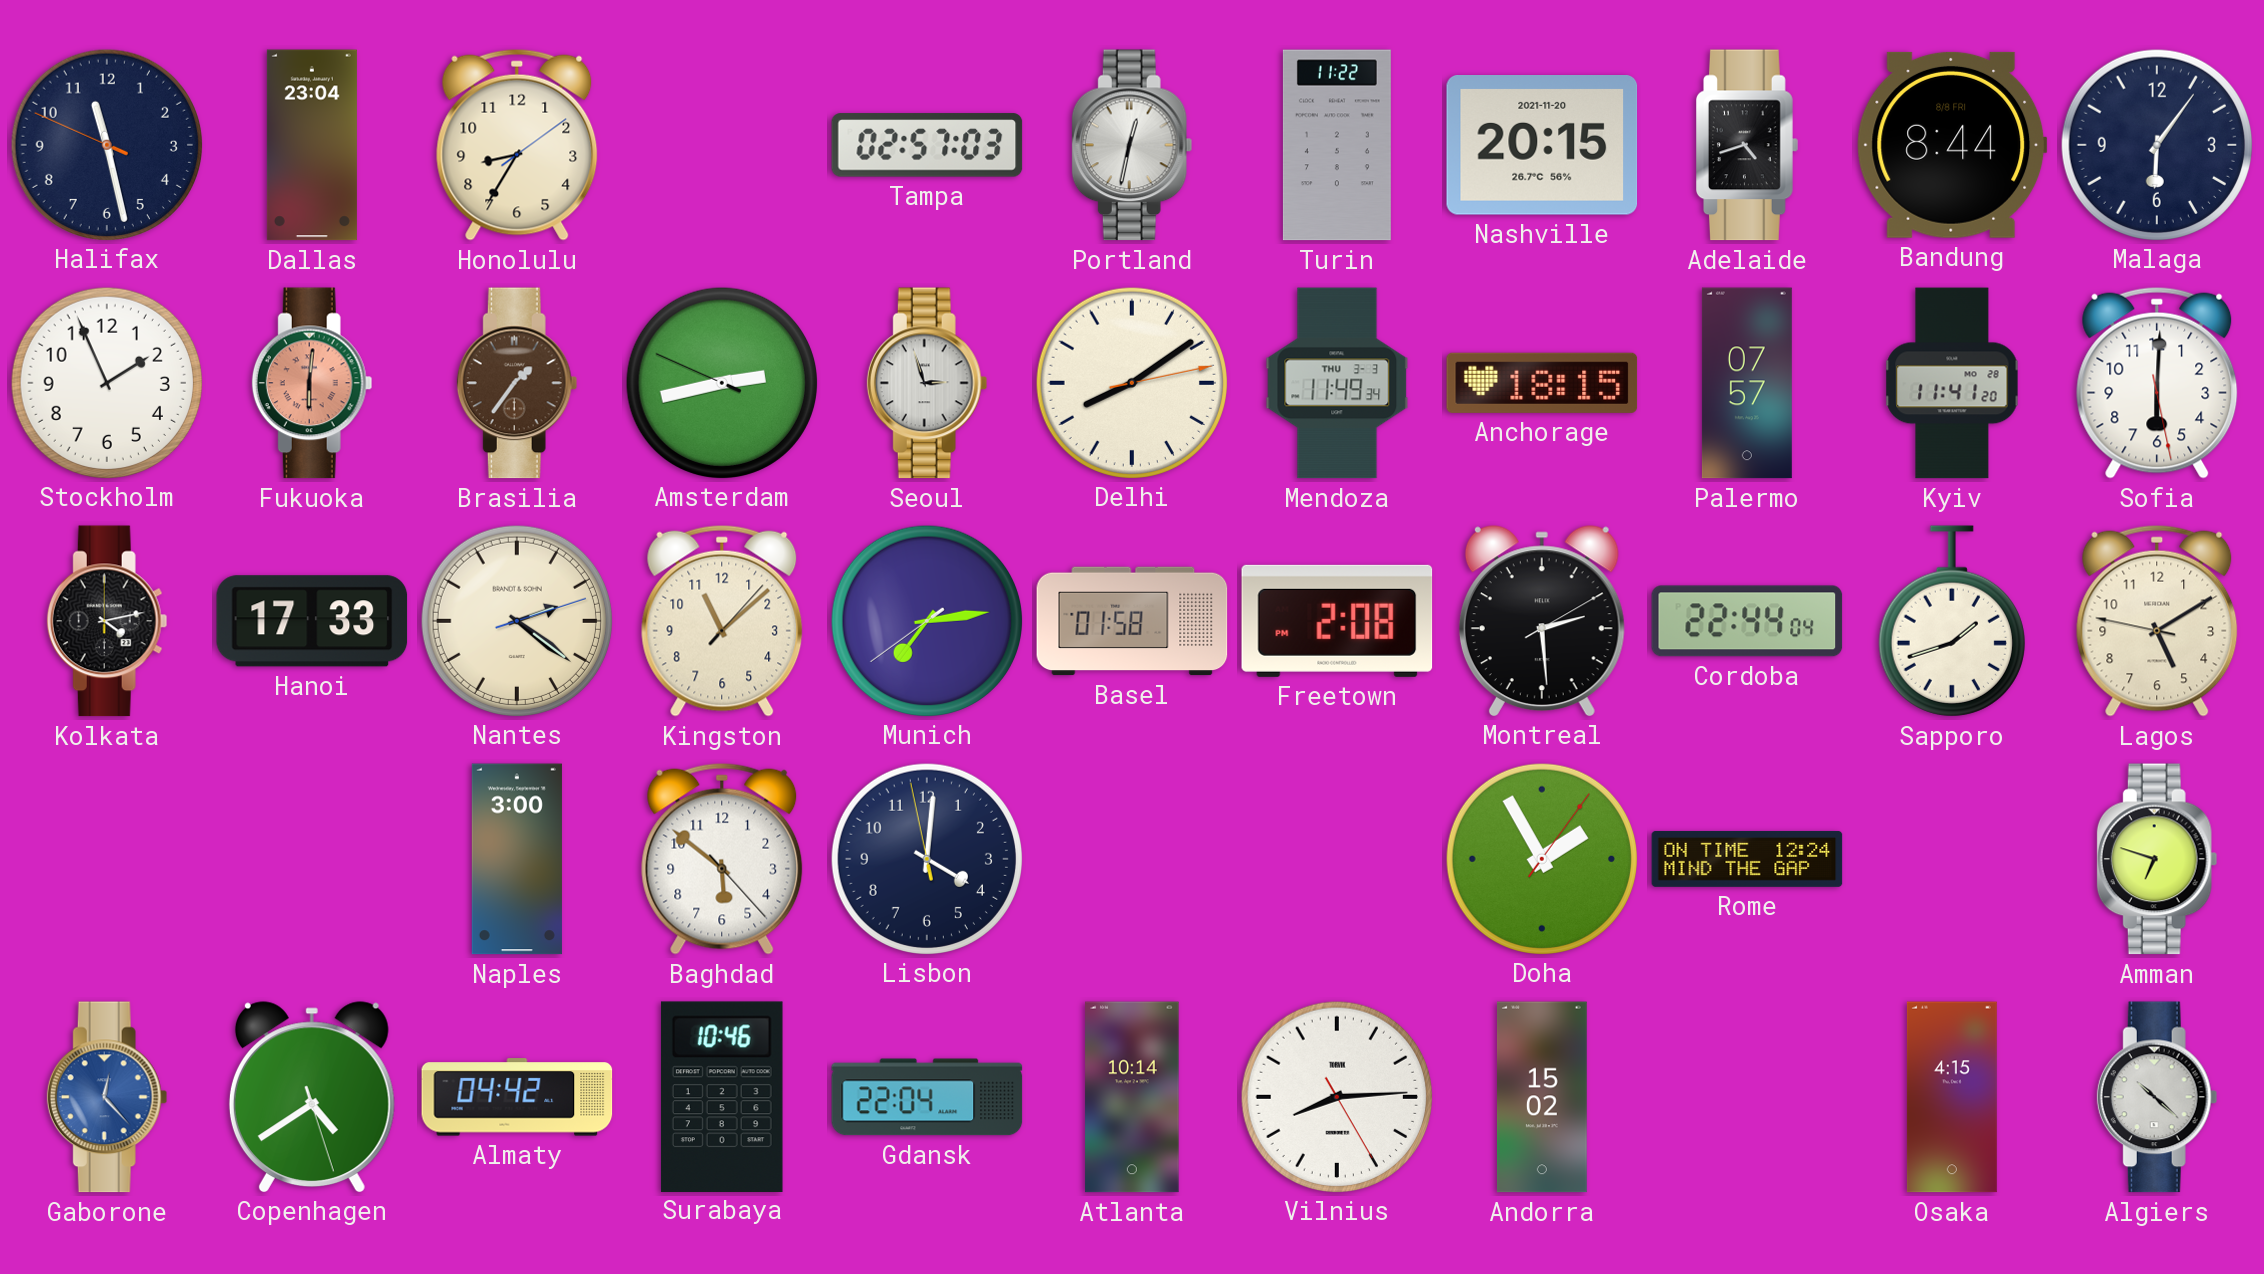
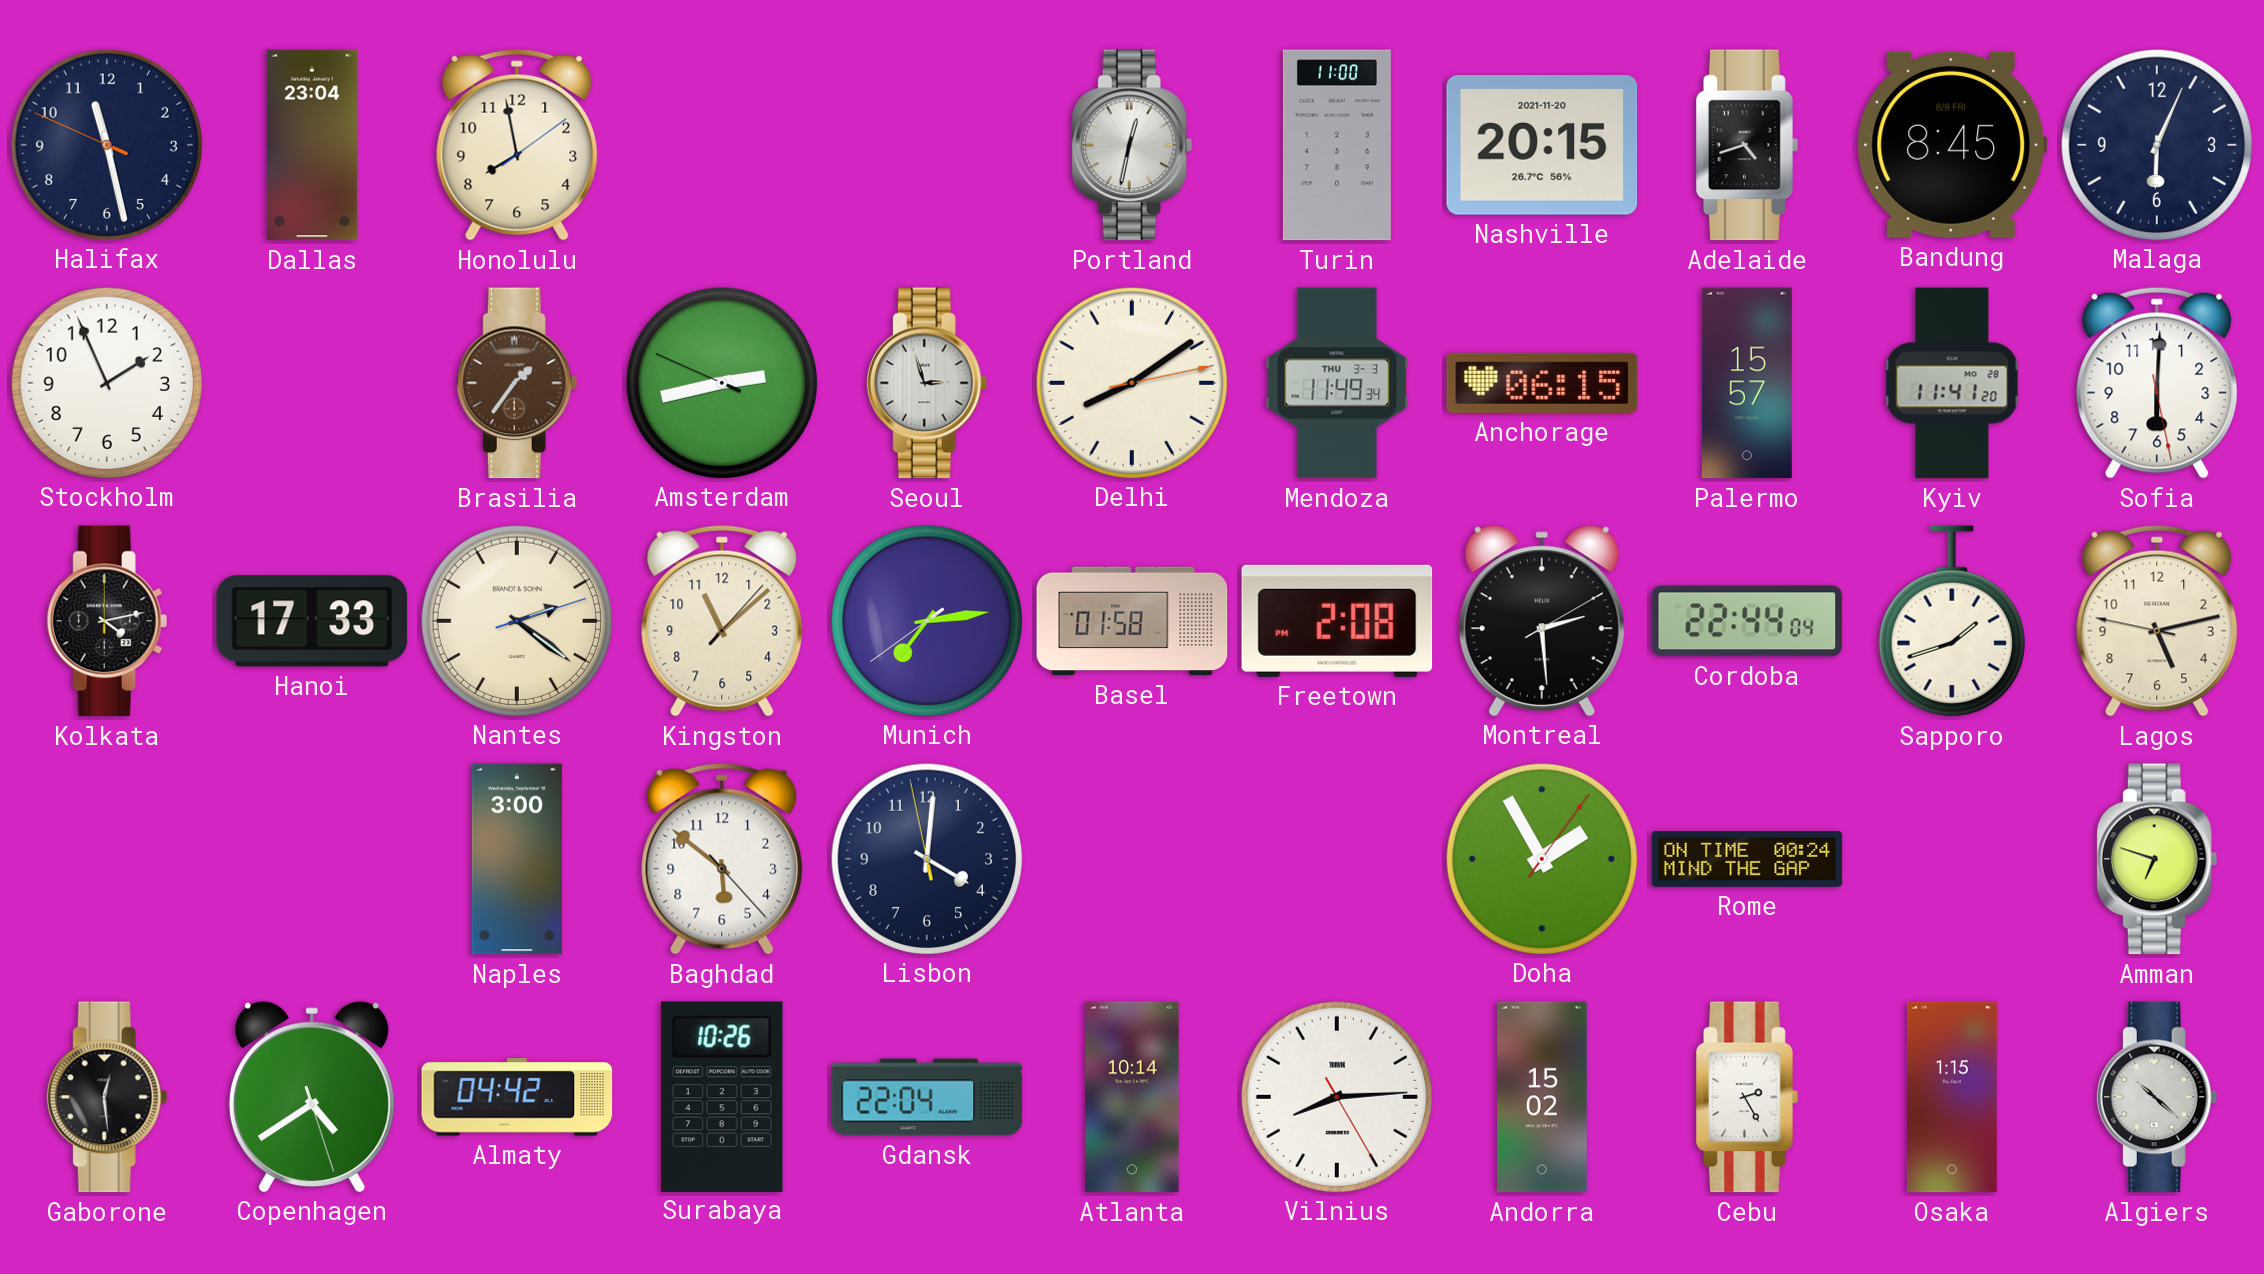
Honolulu: 8:35 -> 7:58
Tampa: 02:57 -> none
Turin: 11:22 -> 11:00
Bandung: 8:44 -> 8:45
Malaga: 6:06 -> 6:04
Fukuoka: 6:01 -> none
Anchorage: 18:15 -> 06:15
Palermo: 07:57 -> 15:57
Lagos: 5:09 -> 5:12
Rome: 12:24 -> 00:24
Gaborone: 12:23 -> 12:29
Gaborone dial: blue -> black
Surabaya: 10:46 -> 10:26
Cebu: none -> 2:25
Osaka: 4:15 -> 1:15
